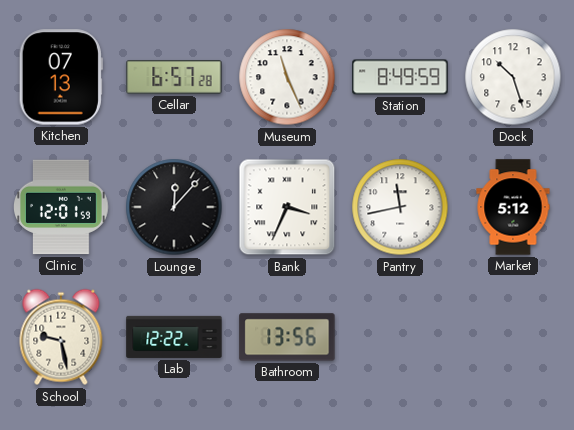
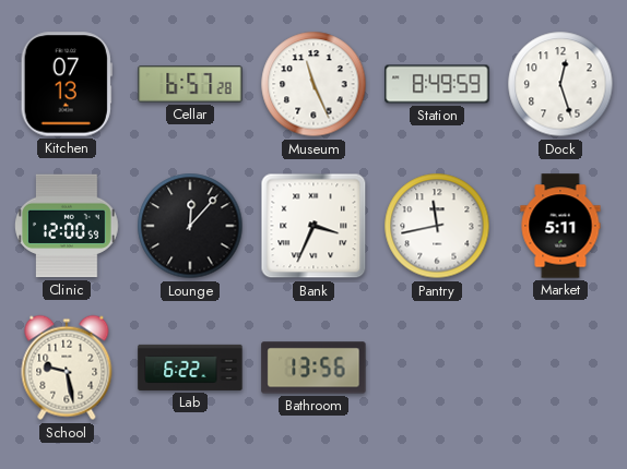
Dock: 10:27 -> 12:27
Clinic: 12:01 -> 12:00
Market: 5:12 -> 5:11
Lab: 12:22 -> 6:22
